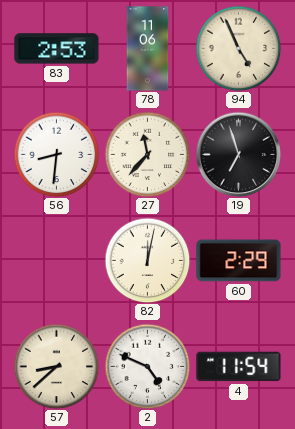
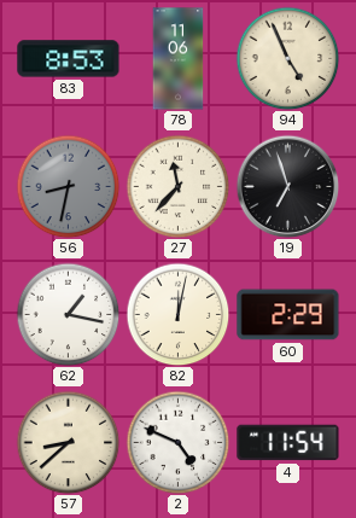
83: 2:53 -> 8:53
56: 8:31 -> 8:32
56 dial: white -> grey
62: none -> 1:17
